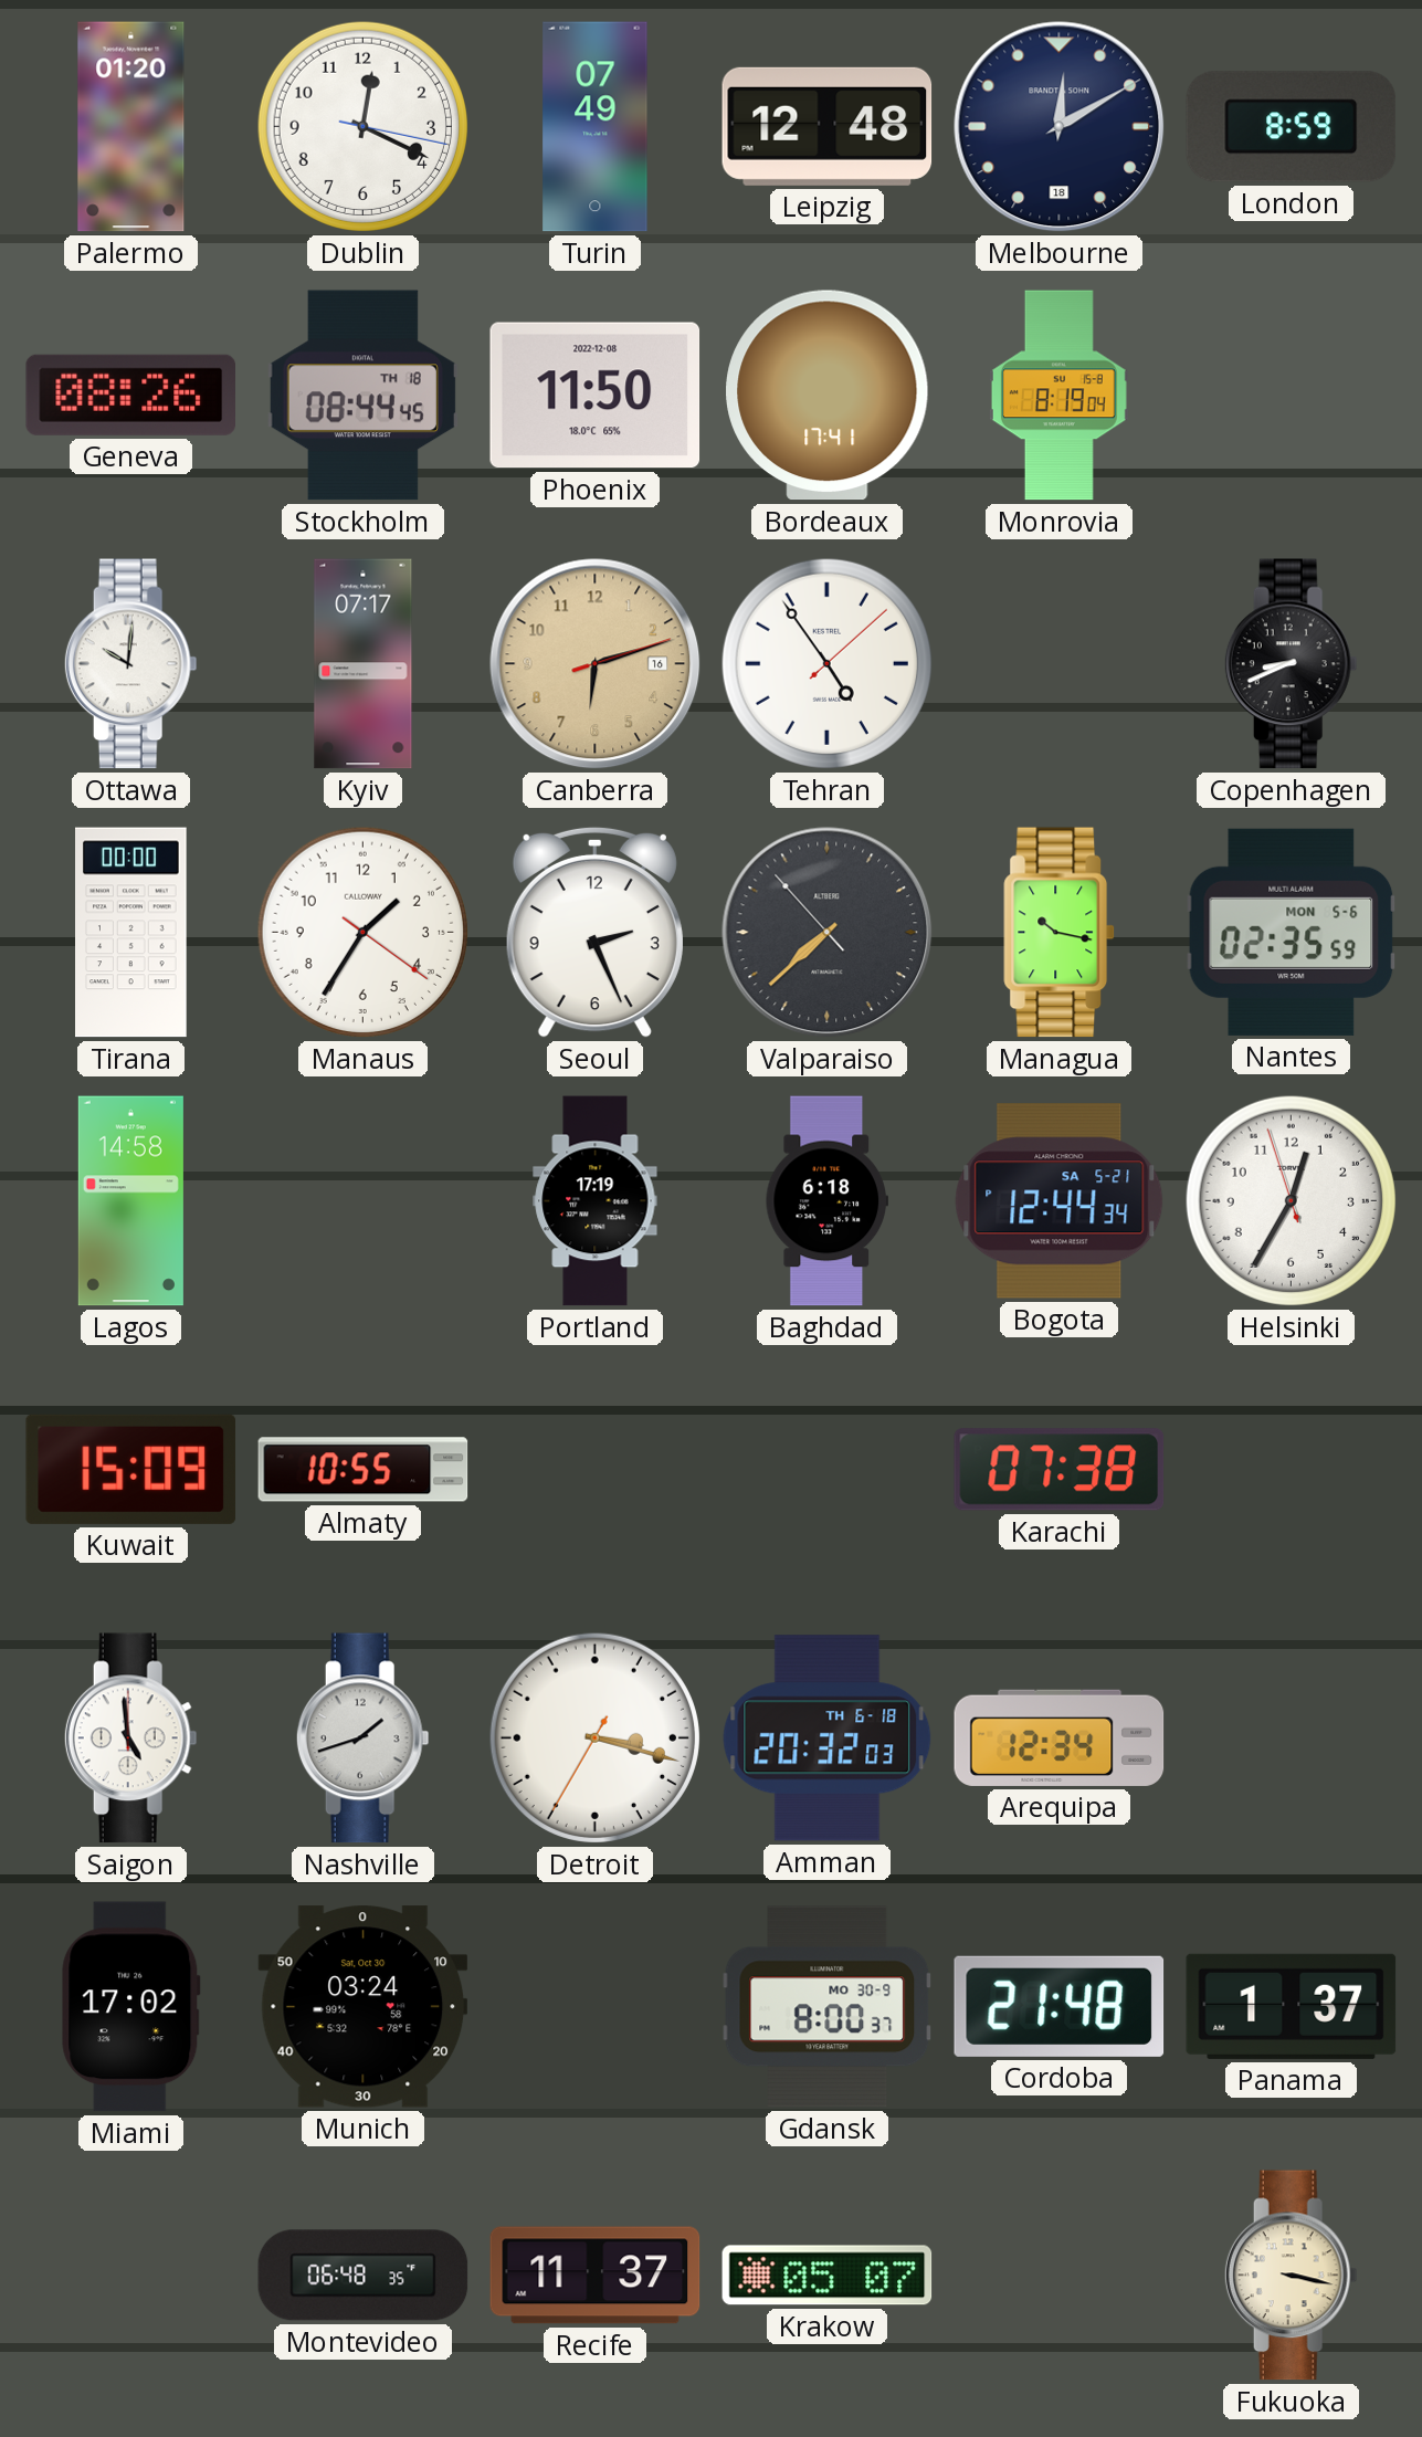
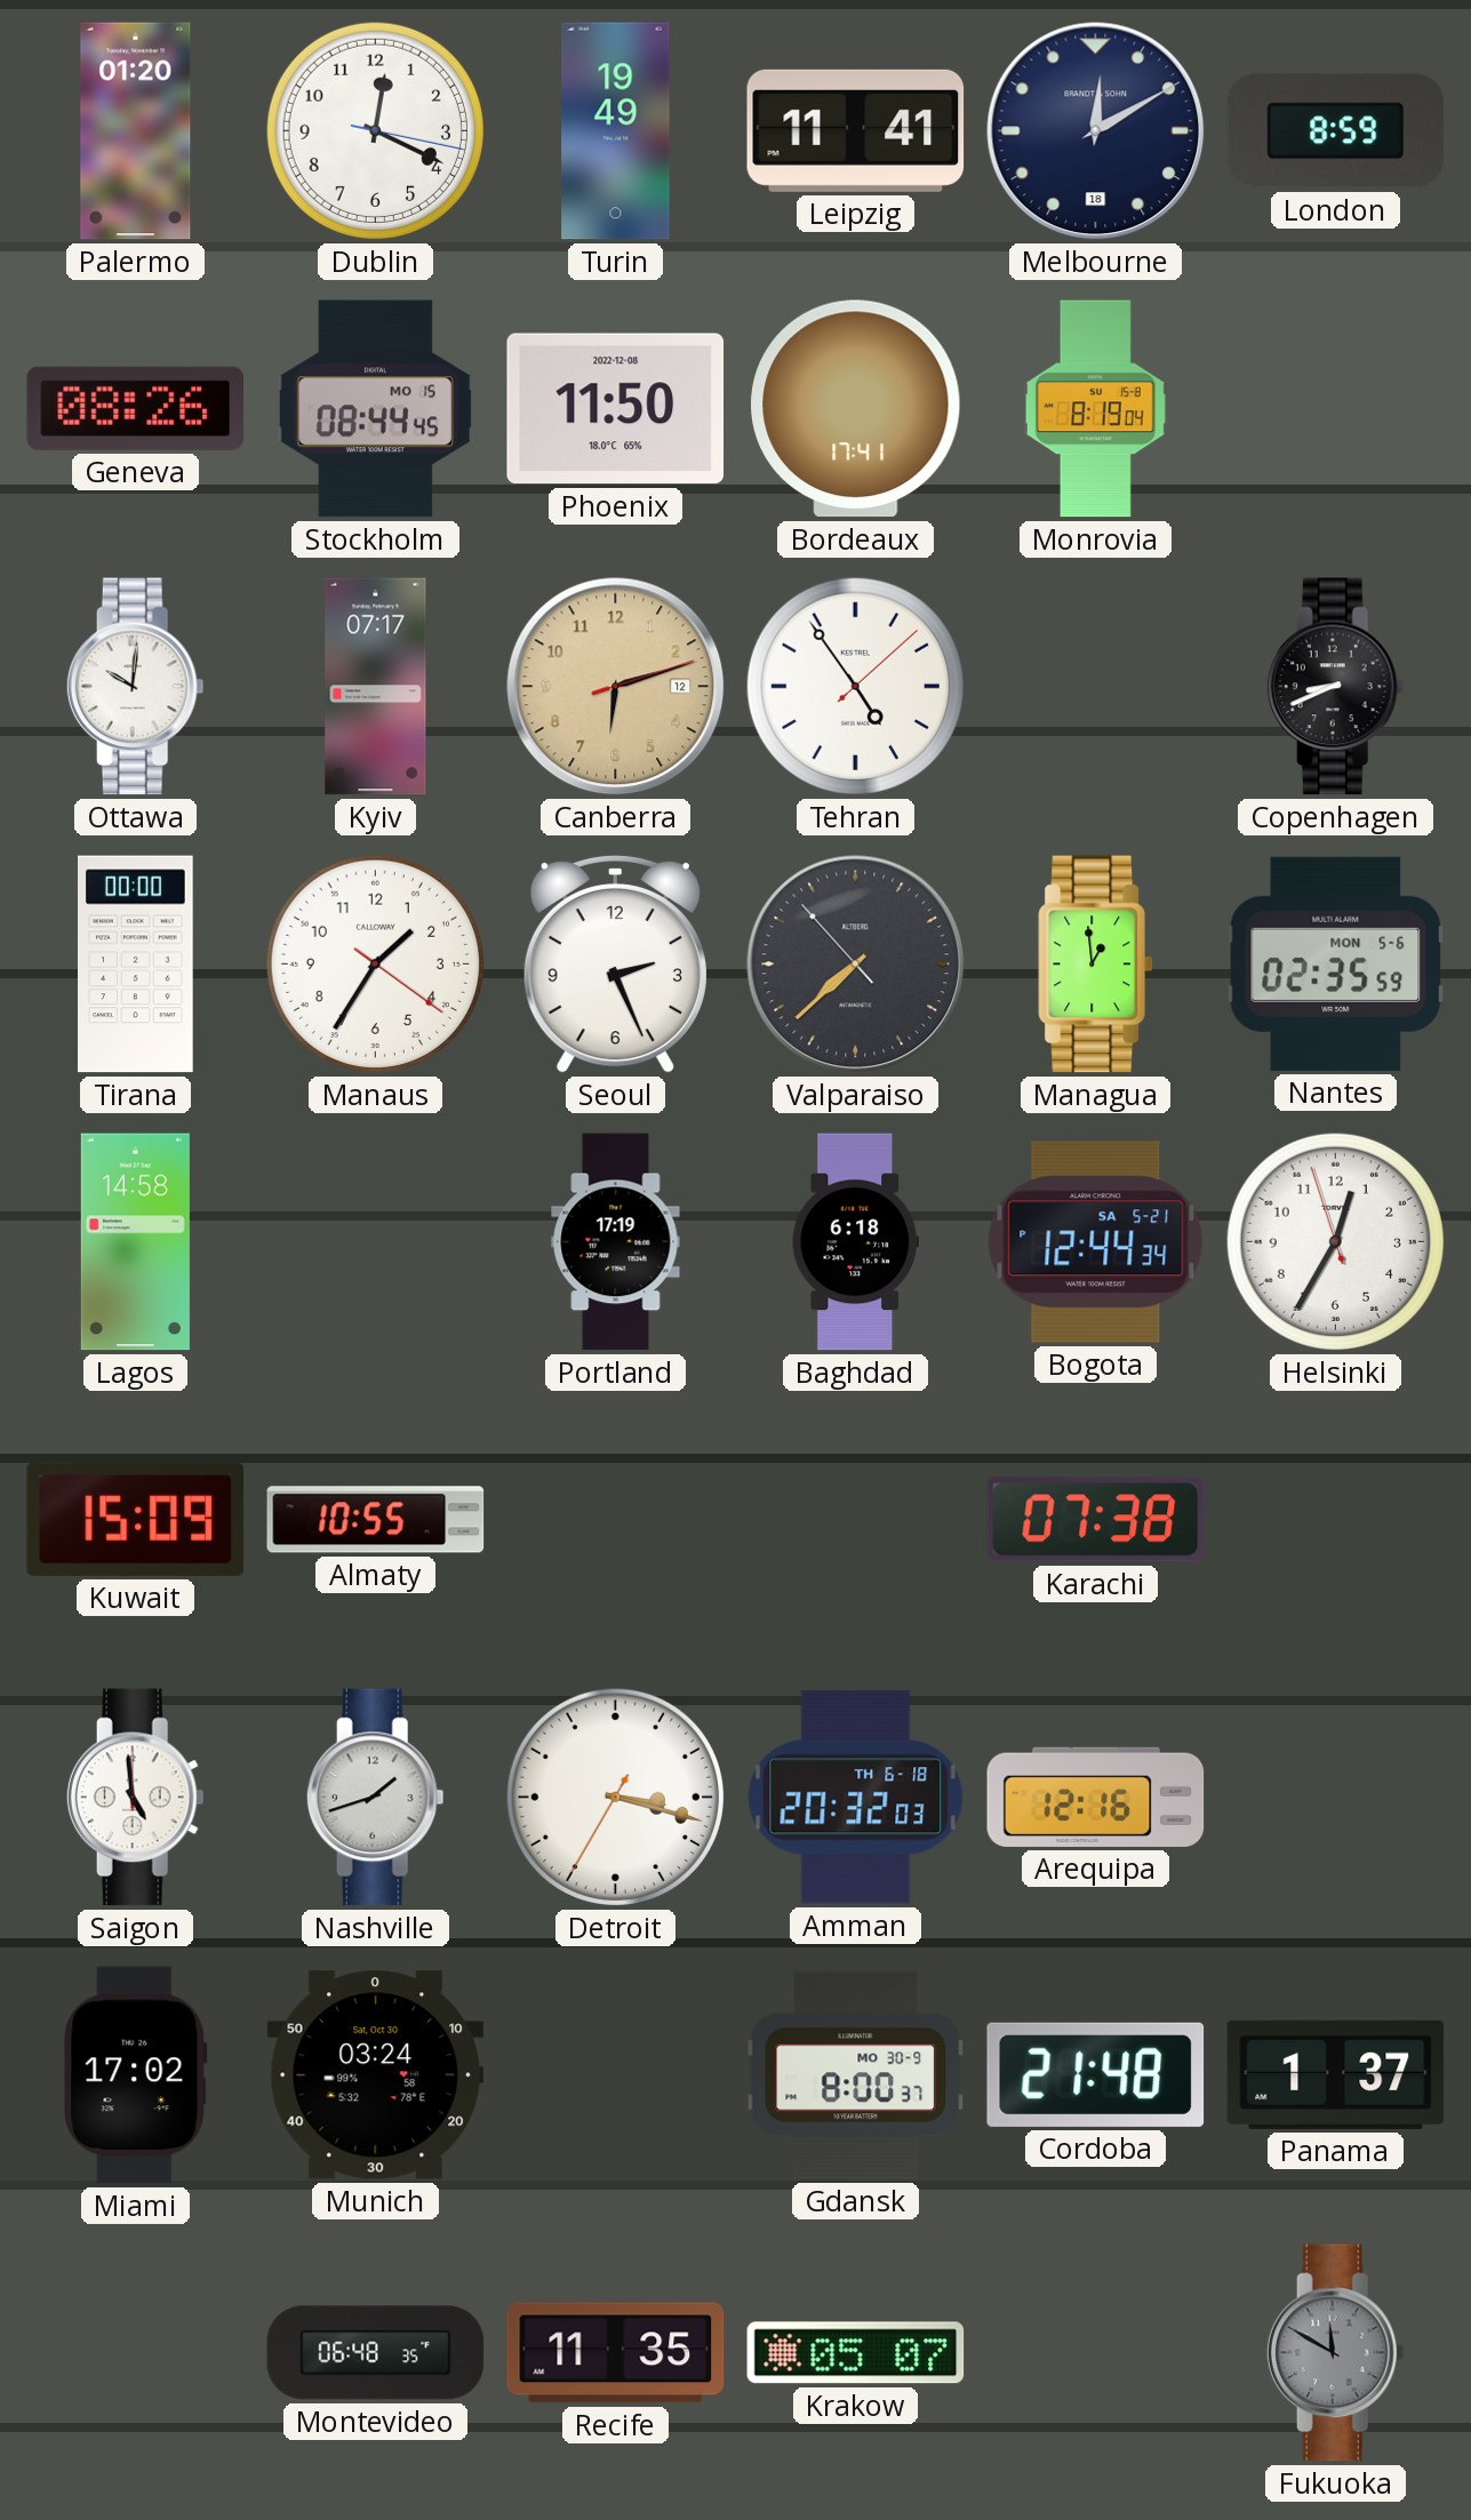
Turin: 07:49 -> 19:49
Leipzig: 12:48 -> 11:41
Stockholm date: TH 18 -> MO 15
Canberra date: 16 -> 12
Managua: 10:17 -> 12:59
Arequipa: 12:34 -> 12:16
Recife: 11:37 -> 11:35
Fukuoka: 3:17 -> 11:50
Fukuoka dial: cream -> grey
